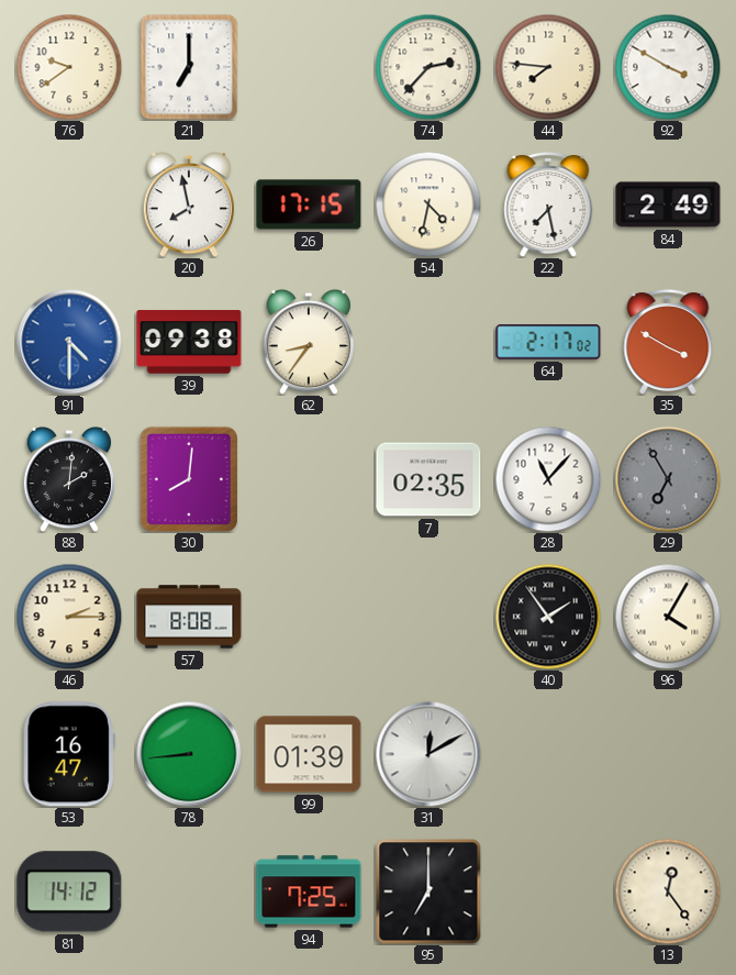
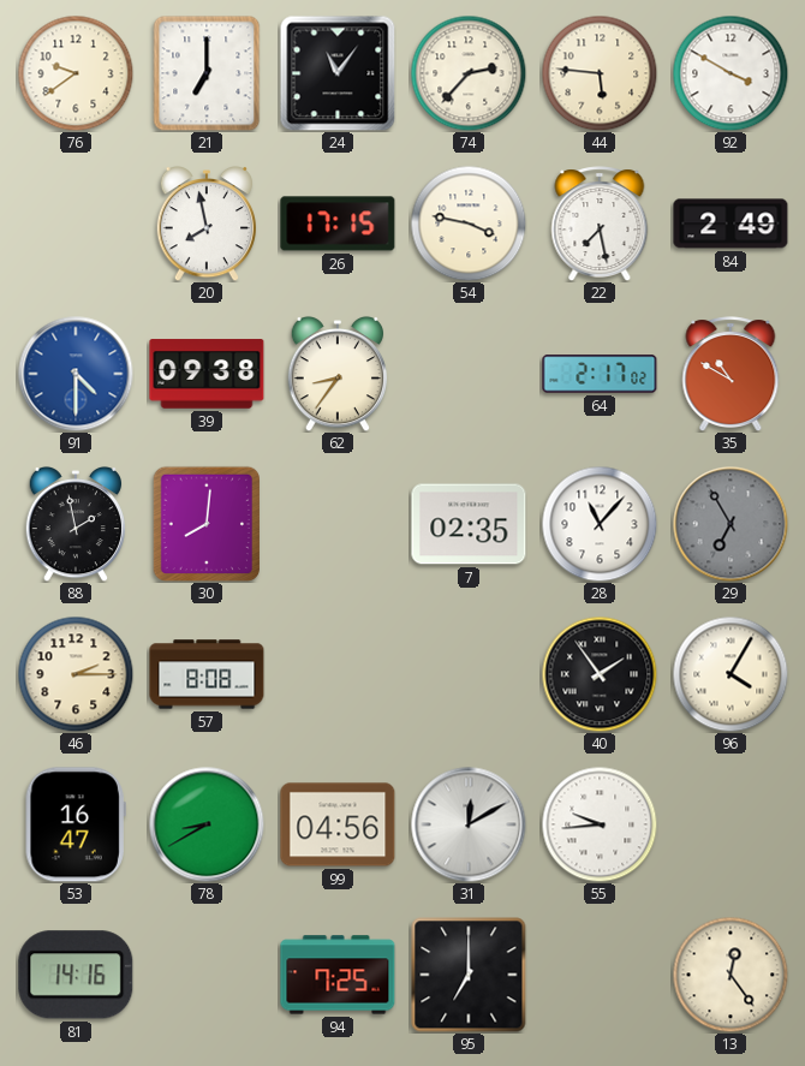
24: none -> 11:06
44: 7:46 -> 5:46
54: 4:32 -> 3:47
35: 3:50 -> 10:50
88: 2:01 -> 1:58
78: 8:44 -> 8:40
99: 01:39 -> 04:56
55: none -> 9:44
81: 14:12 -> 14:16
